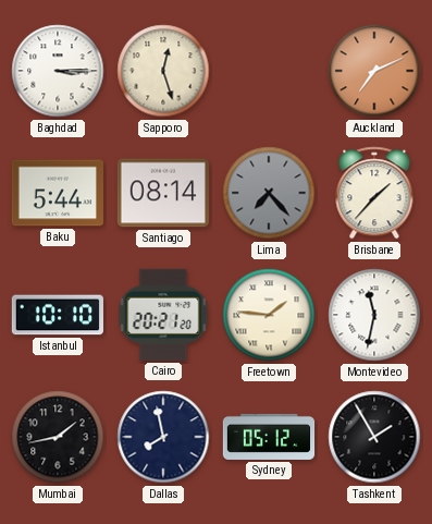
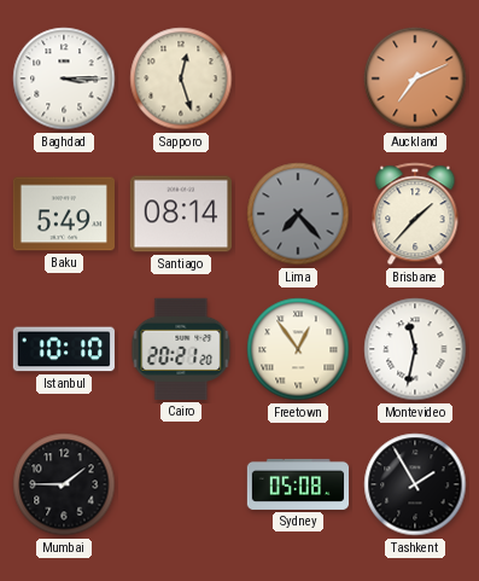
Baku: 5:44 -> 5:49
Freetown: 1:46 -> 12:54
Mumbai: 1:43 -> 1:45
Dallas: 7:58 -> none
Sydney: 05:12 -> 05:08
